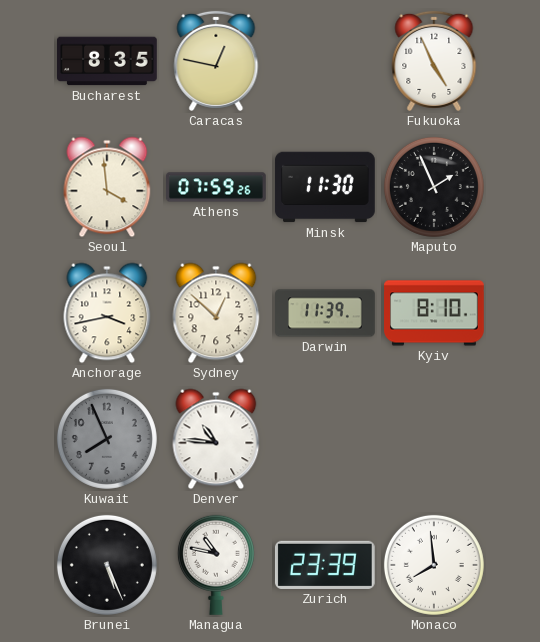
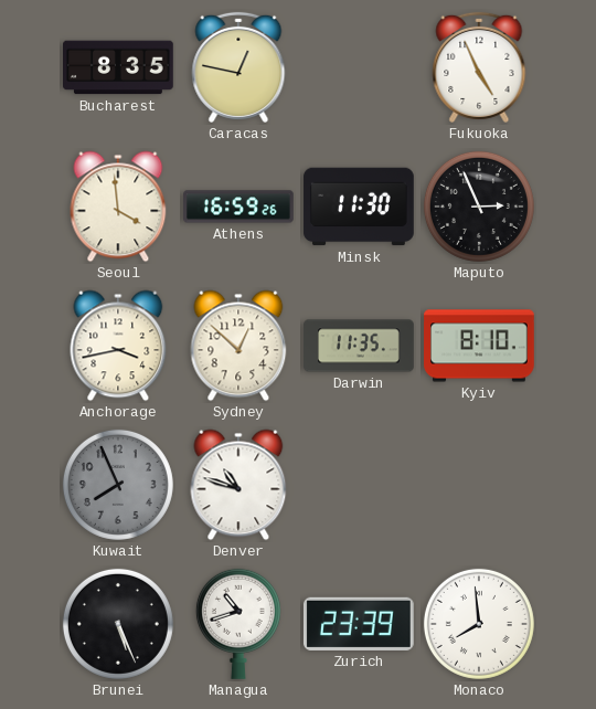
Athens: 07:59 -> 16:59
Maputo: 1:56 -> 2:56
Darwin: 11:39 -> 11:35
Denver: 10:46 -> 10:48
Managua: 10:47 -> 10:42
